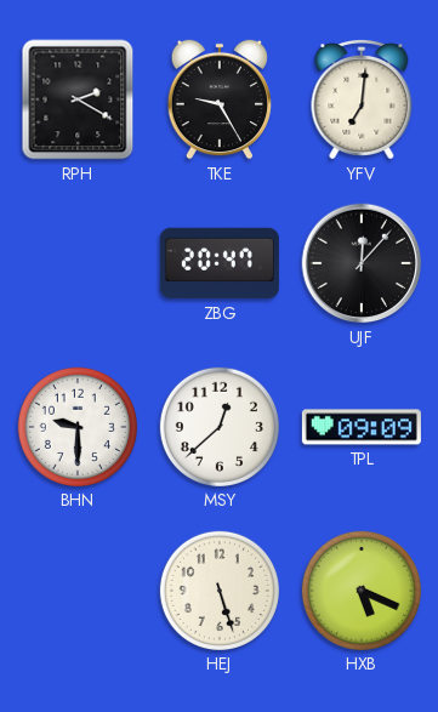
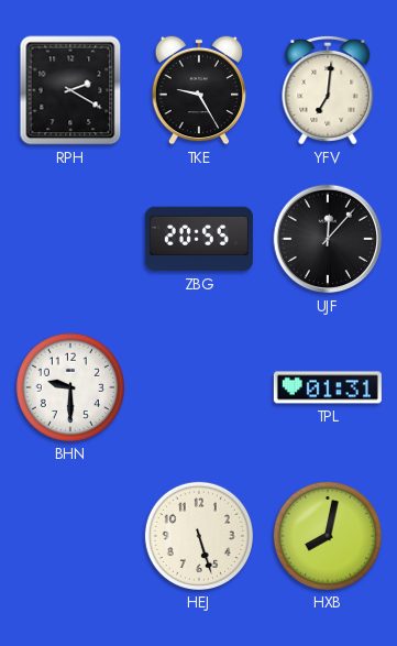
ZBG: 20:47 -> 20:55
MSY: 12:38 -> none
TPL: 09:09 -> 01:31
HXB: 5:19 -> 8:02
